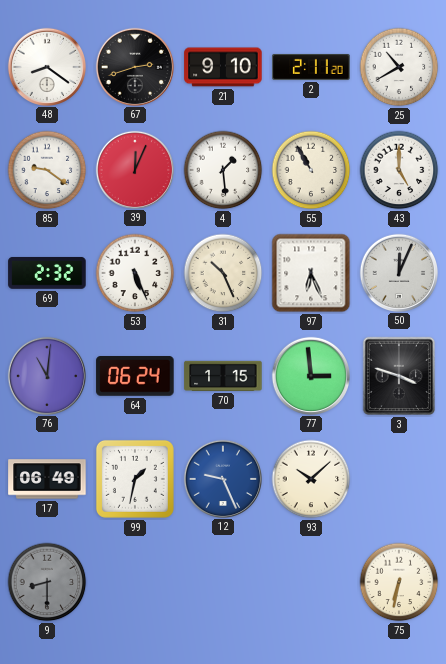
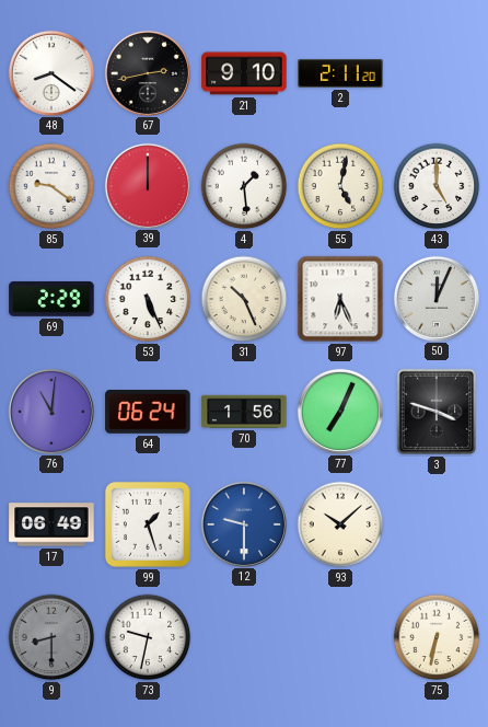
67: 2:42 -> 2:43
25: 10:40 -> none
39: 12:04 -> 12:00
55: 10:55 -> 5:02
69: 2:32 -> 2:29
70: 1:15 -> 1:56
77: 2:59 -> 7:04
99: 1:32 -> 1:27
12: 9:26 -> 9:30
73: none -> 9:32
